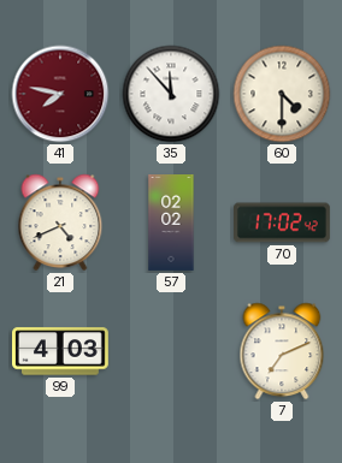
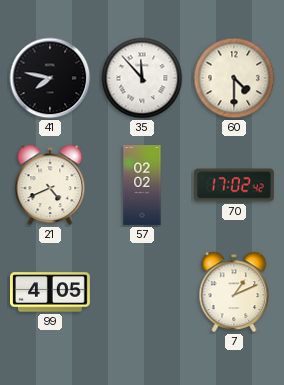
41 dial: burgundy -> black
99: 4:03 -> 4:05
7: 7:11 -> 1:11
